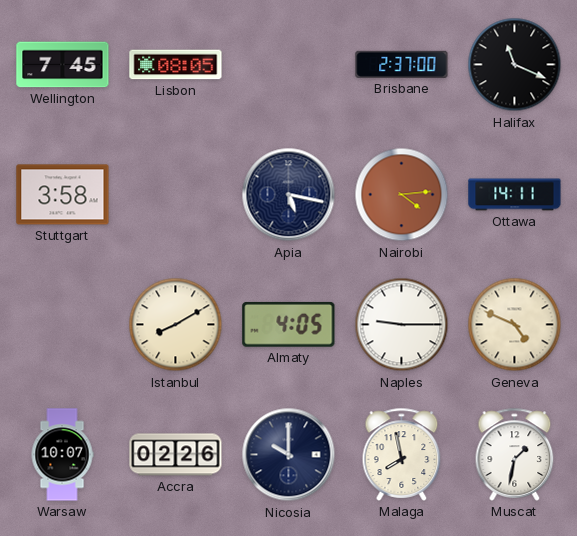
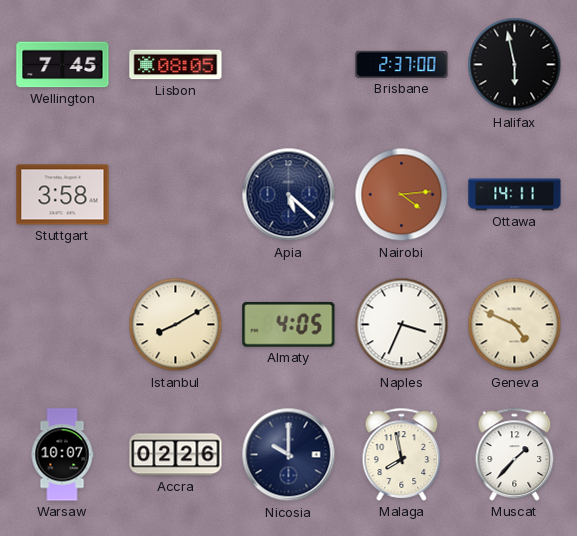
Halifax: 11:19 -> 5:58
Apia: 5:17 -> 5:22
Naples: 9:15 -> 3:34
Muscat: 1:32 -> 1:37
